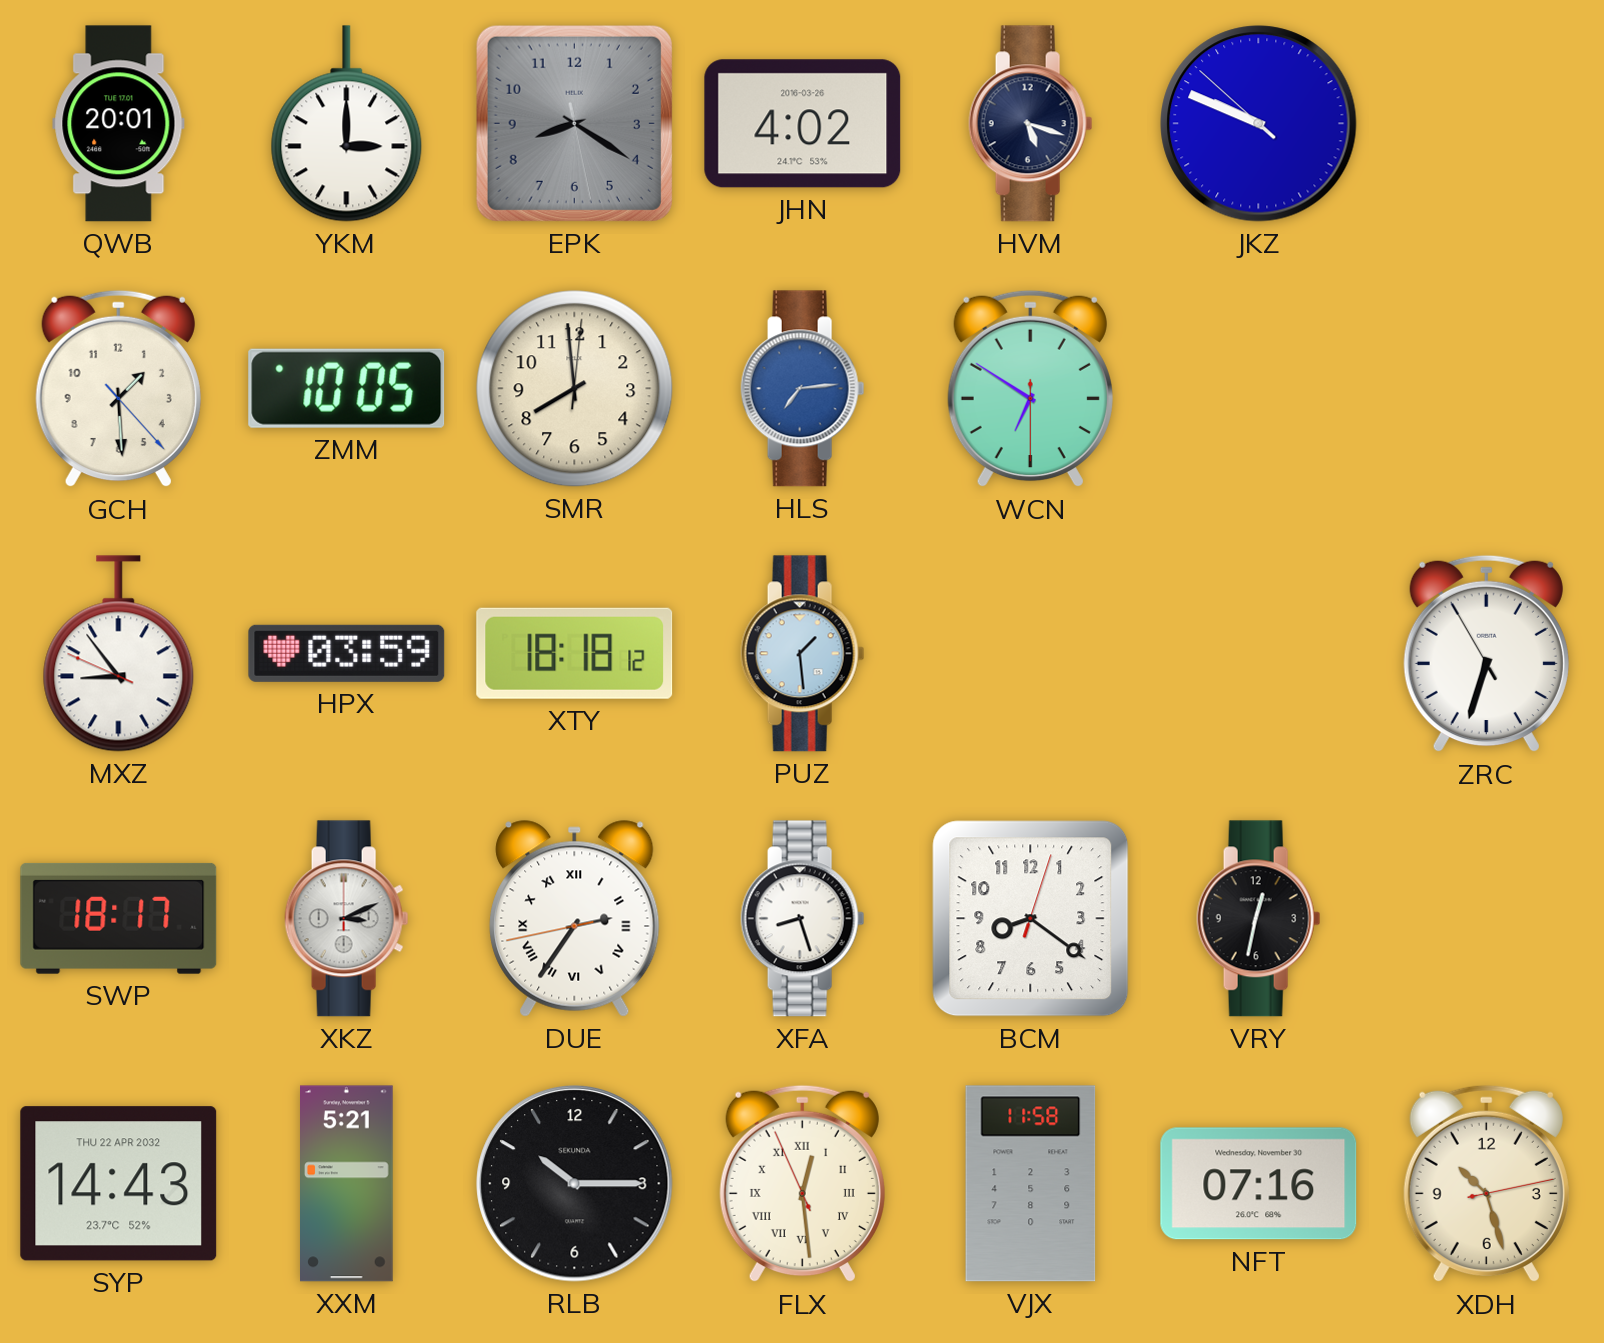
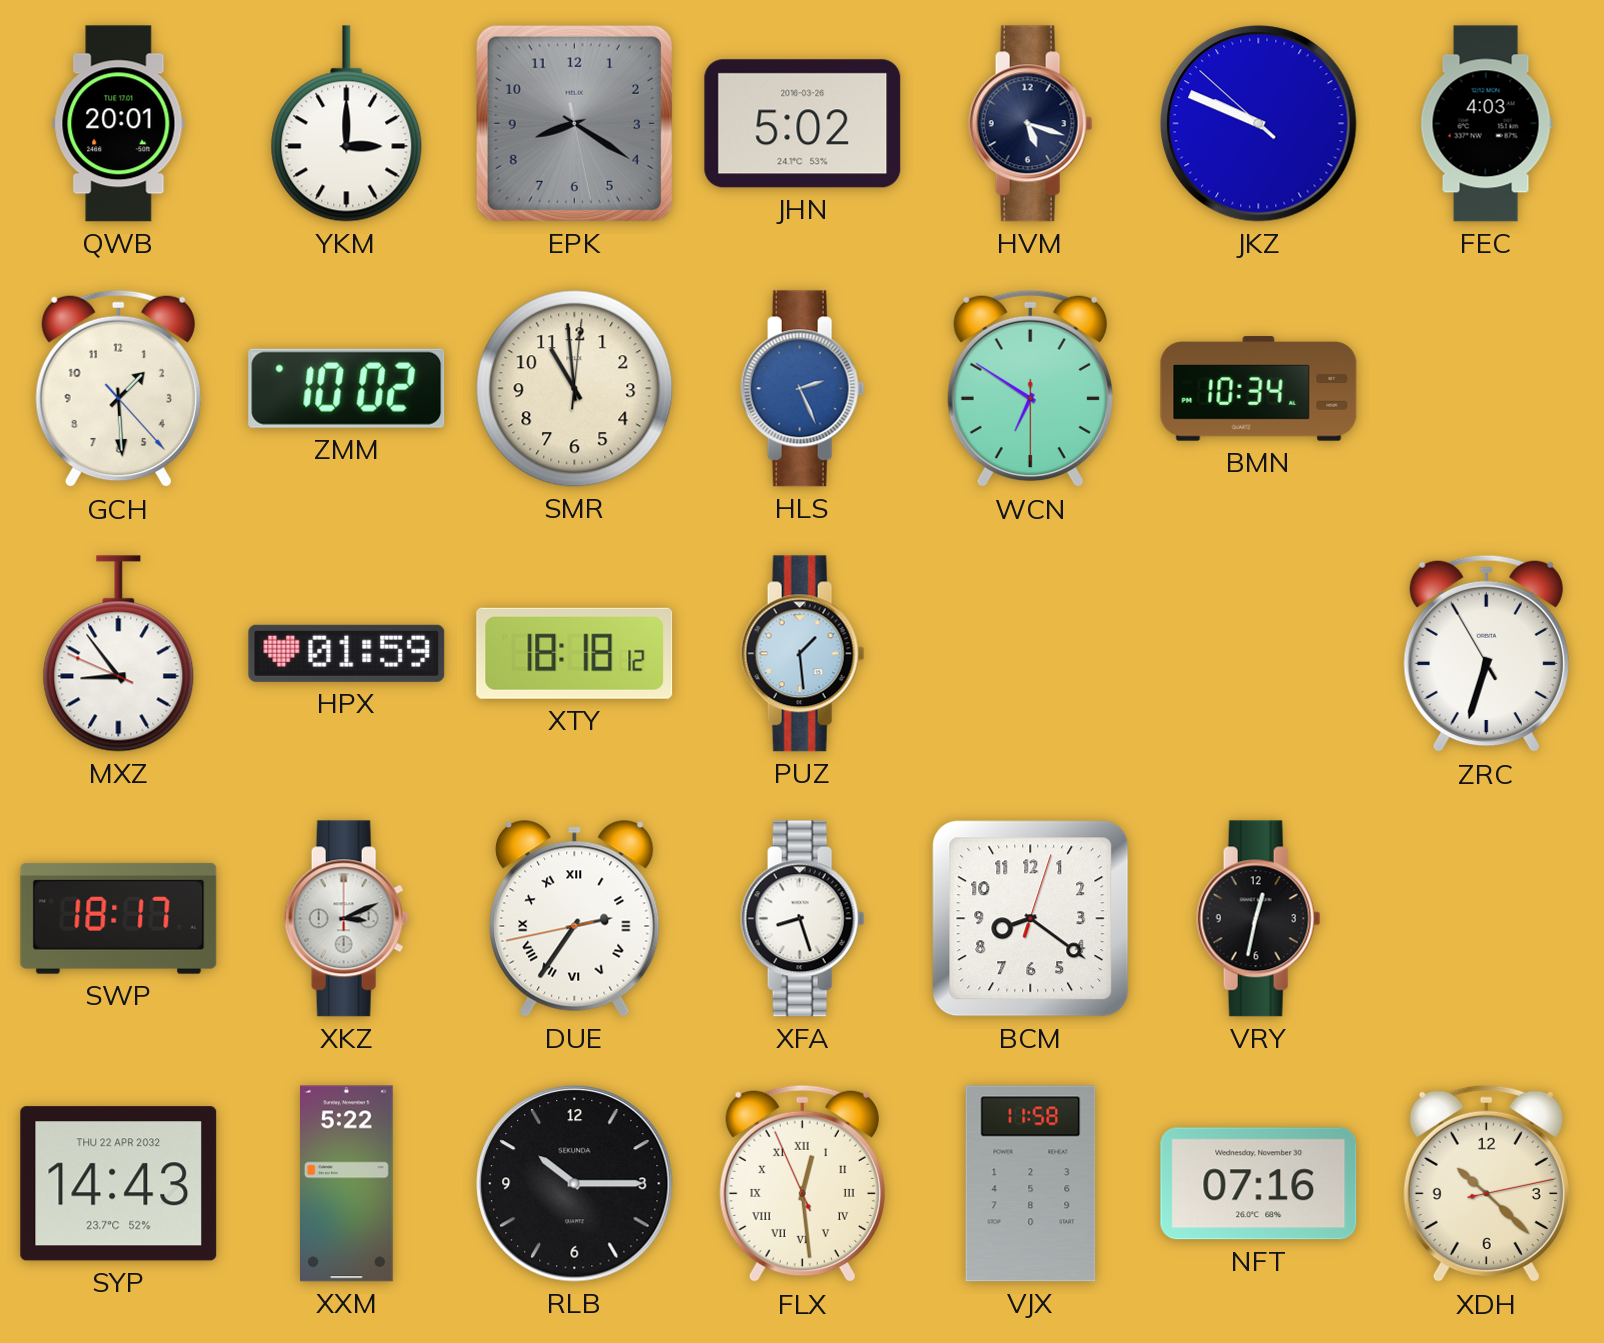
JHN: 4:02 -> 5:02
FEC: none -> 4:03
ZMM: 10:05 -> 10:02
SMR: 7:59 -> 10:59
HLS: 7:14 -> 2:26
BMN: none -> 10:34
HPX: 03:59 -> 01:59
XXM: 5:21 -> 5:22
XDH: 10:27 -> 10:22
